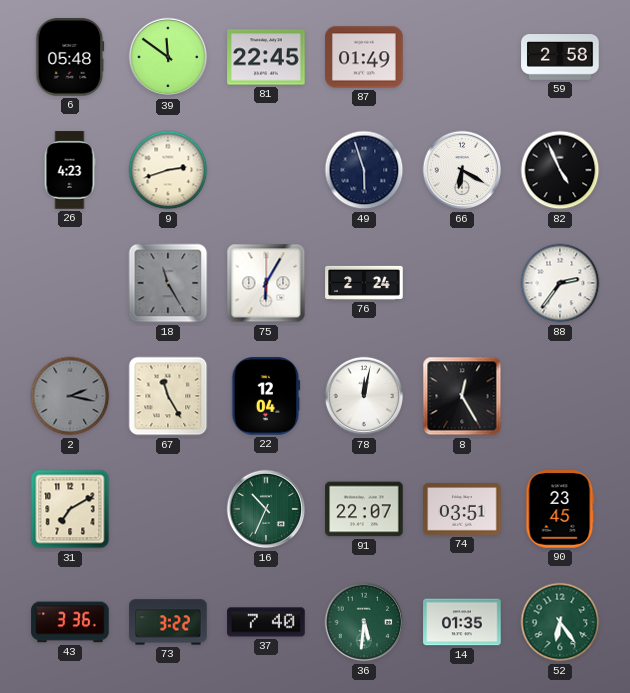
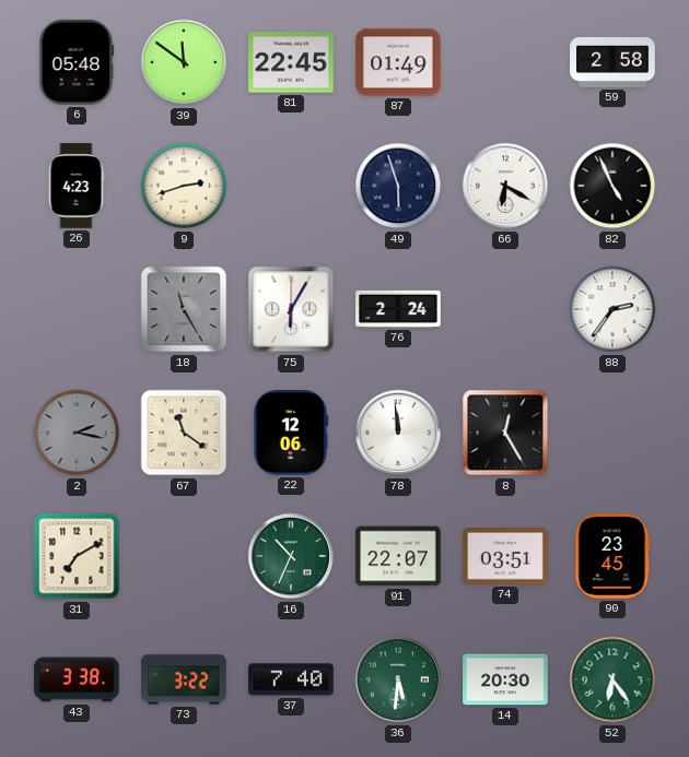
67: 11:25 -> 11:21
22: 12:04 -> 12:06
78: 12:02 -> 11:59
43: 3:36 -> 3:38
14: 01:35 -> 20:30
